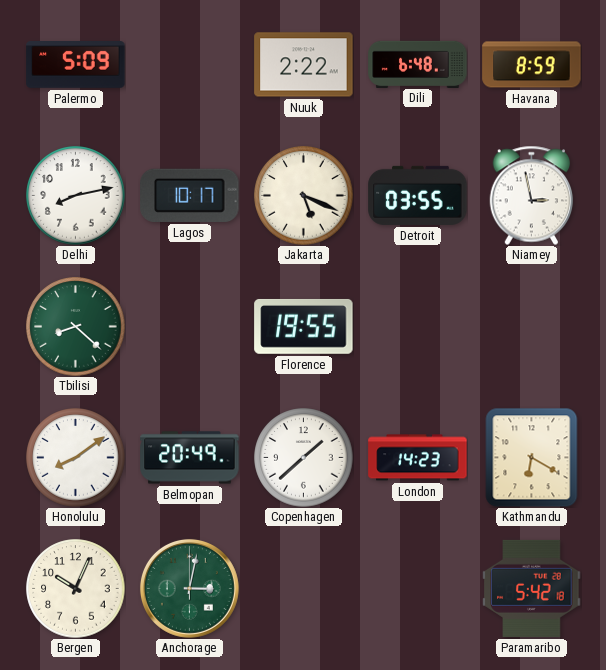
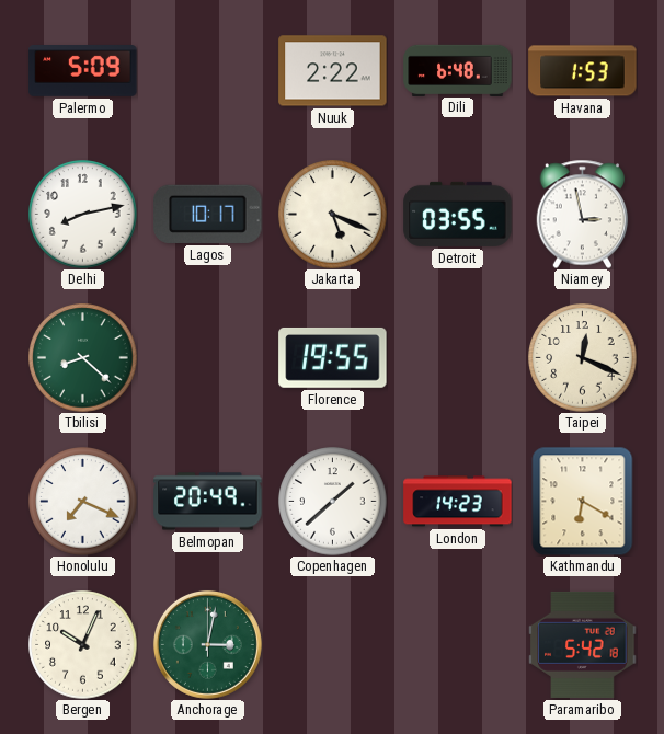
Havana: 8:59 -> 1:53
Taipei: none -> 12:19
Honolulu: 8:09 -> 7:19
